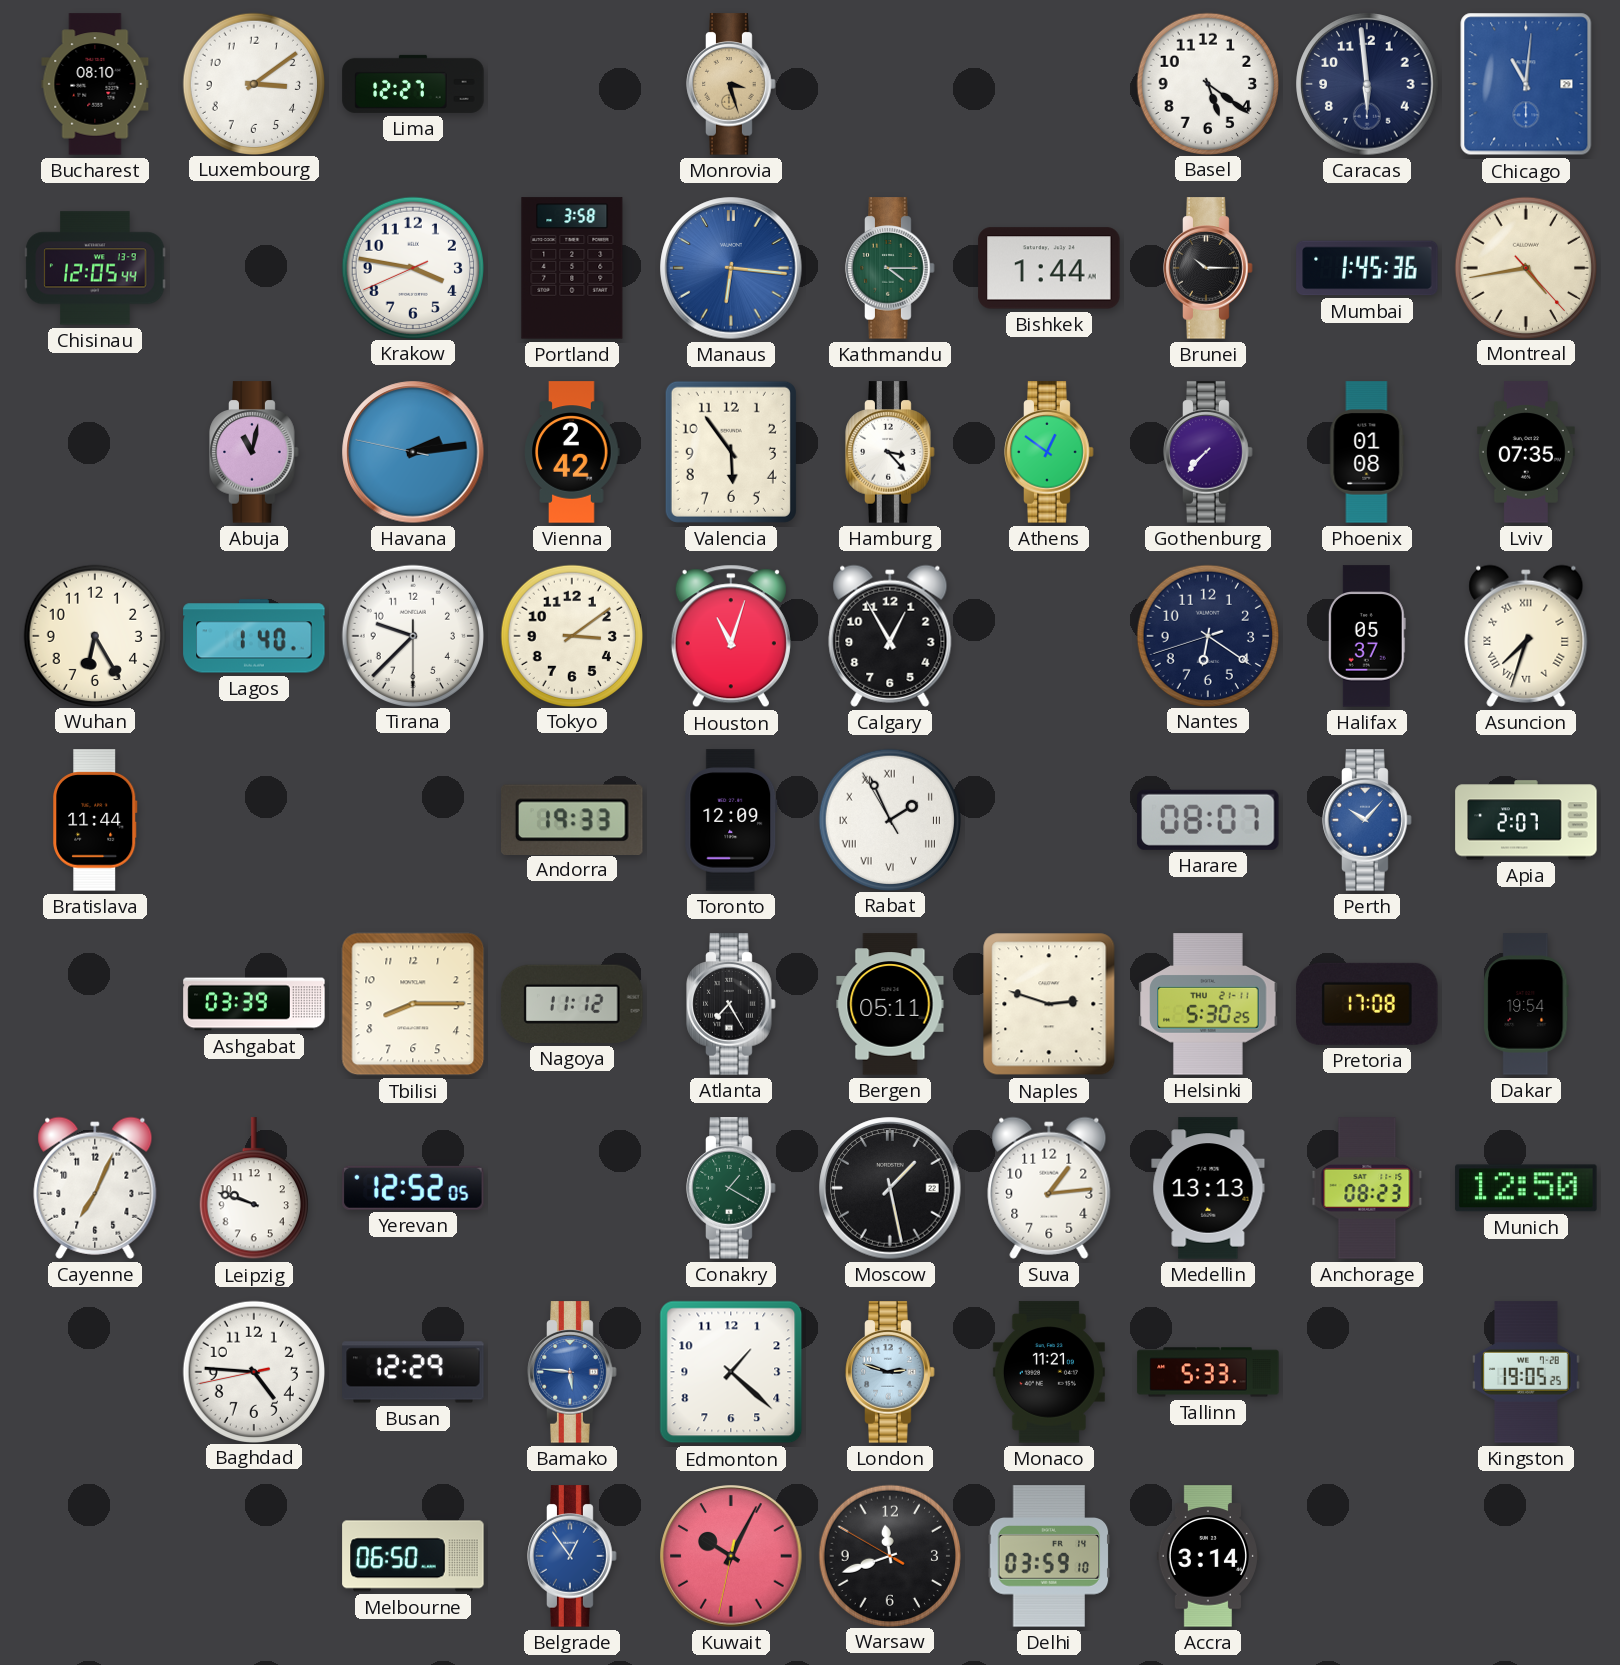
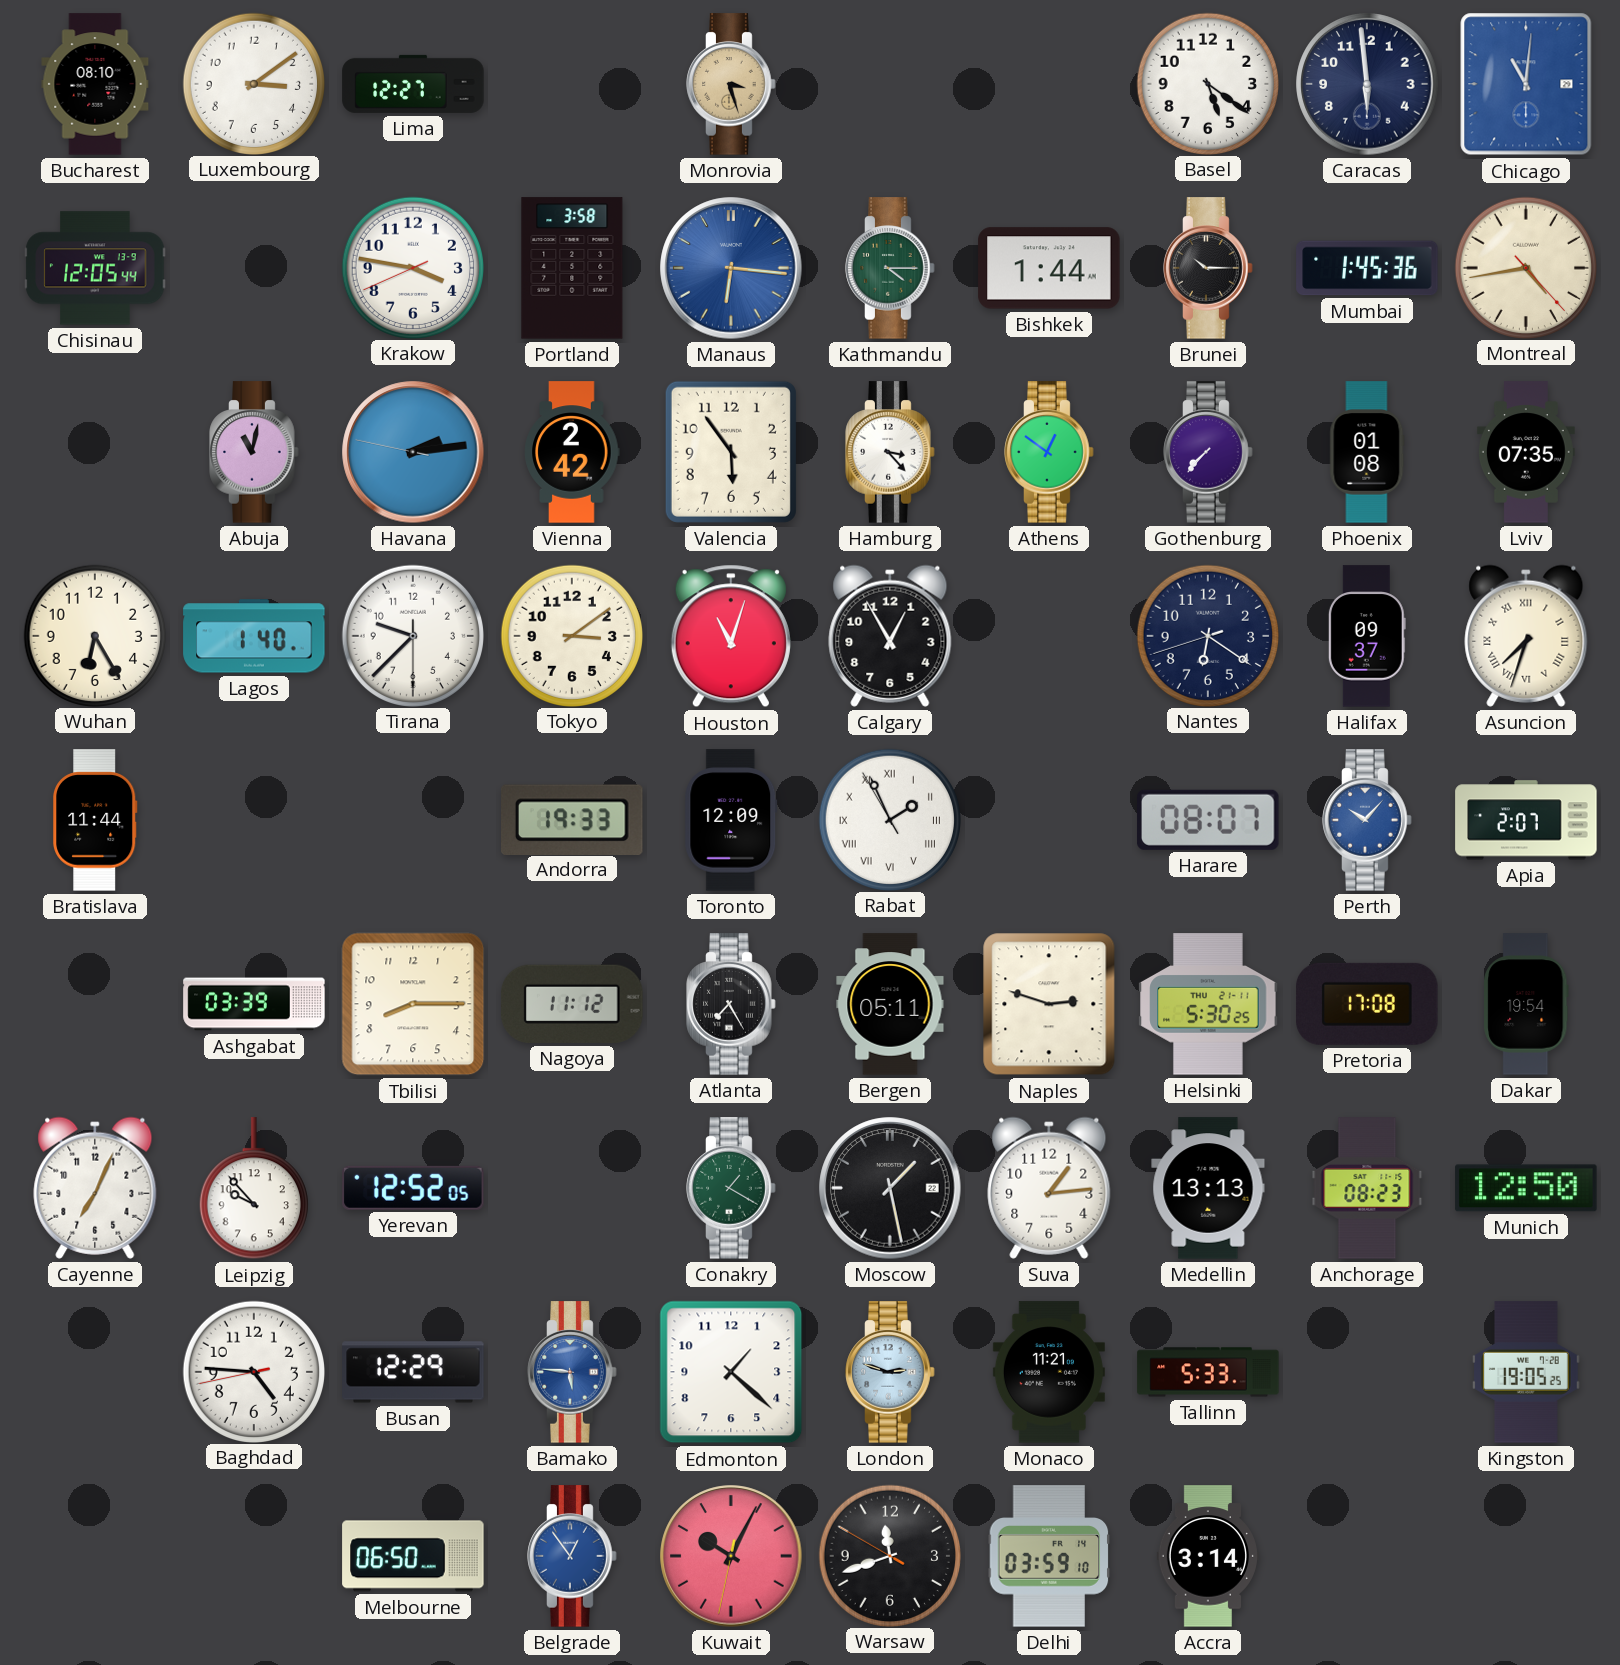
Halifax: 05:37 -> 09:37
Leipzig: 9:48 -> 9:53
